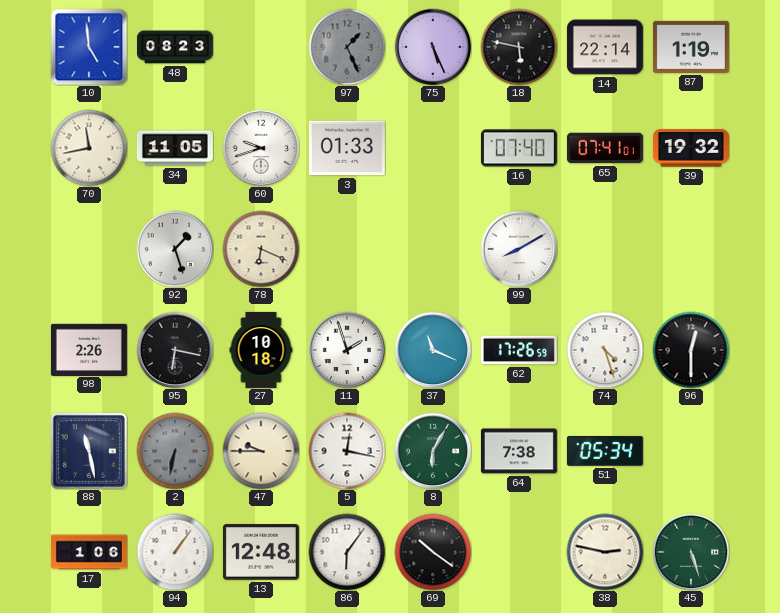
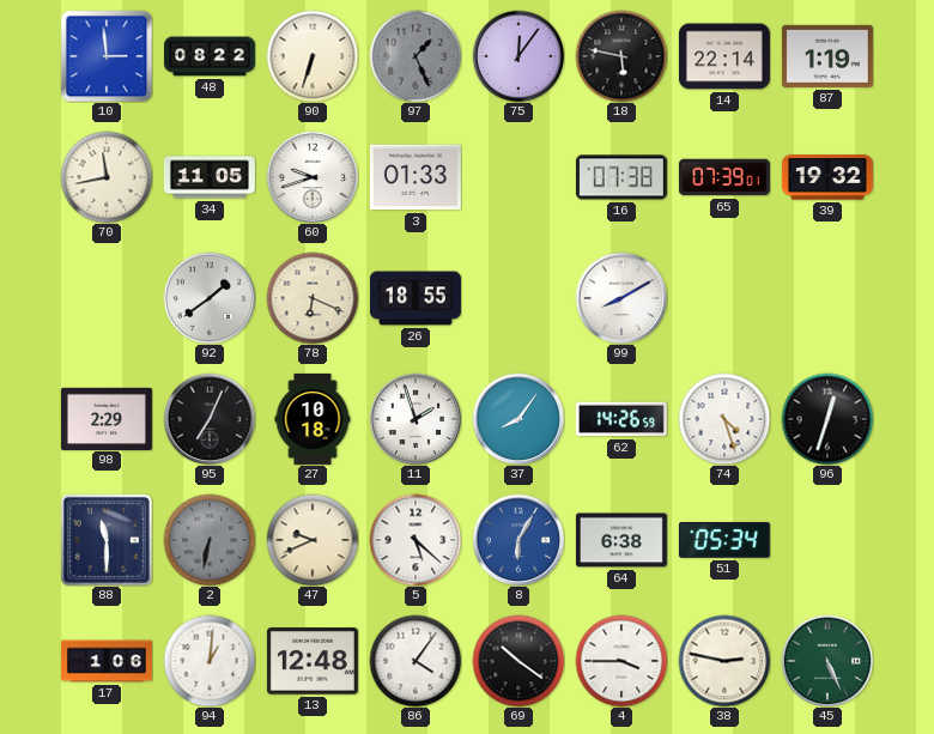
10: 4:59 -> 2:59
48: 08:23 -> 08:22
90: none -> 6:33
75: 5:26 -> 12:06
16: 07:40 -> 07:38
65: 07:41 -> 07:39
92: 1:27 -> 1:39
26: none -> 18:55
98: 2:26 -> 2:29
95: 6:17 -> 7:04
37: 11:19 -> 8:06
62: 17:26 -> 14:26
96: 12:30 -> 12:33
88: 11:28 -> 11:30
47: 9:45 -> 9:41
5: 12:17 -> 5:22
8 dial: green -> blue
64: 7:38 -> 6:38
94: 1:06 -> 1:01
86: 6:06 -> 4:06
4: none -> 3:45
45: 5:27 -> 5:26
